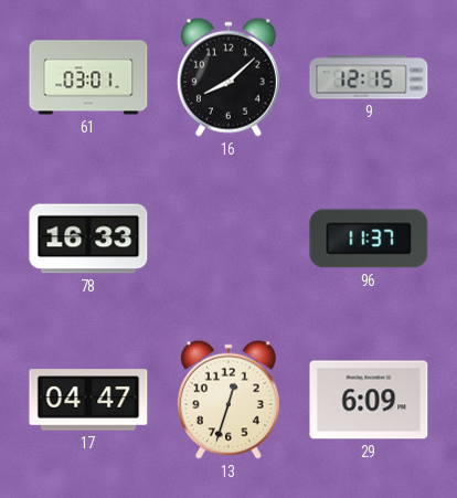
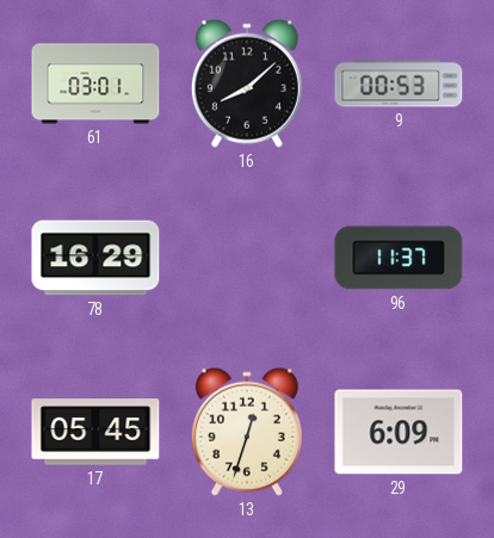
9: 12:15 -> 00:53
78: 16:33 -> 16:29
17: 04:47 -> 05:45
